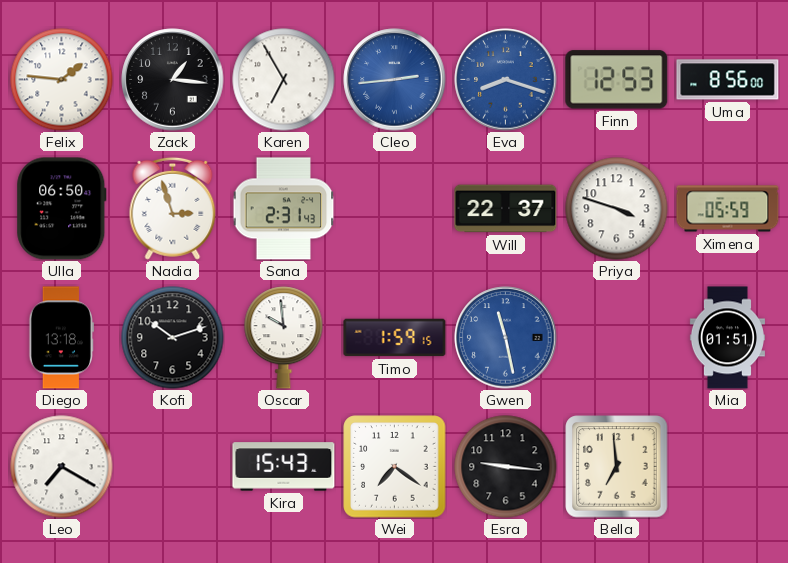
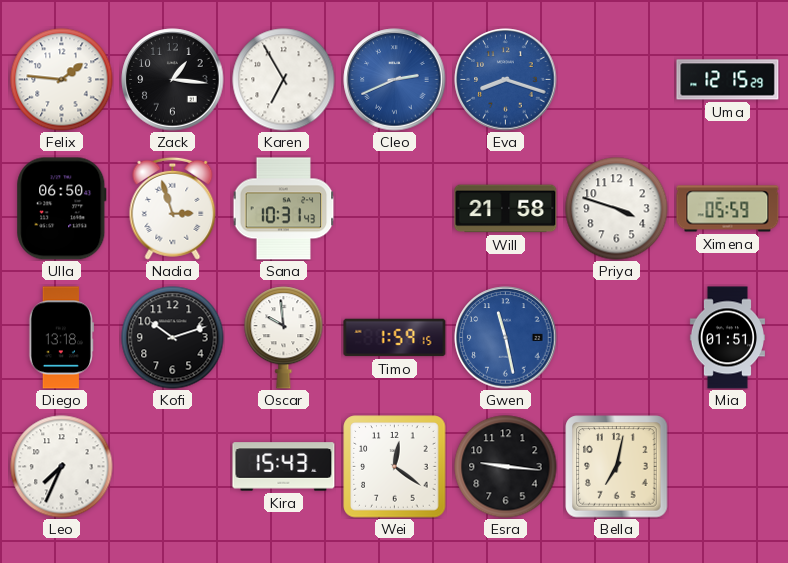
Cleo: 2:44 -> 2:41
Finn: 12:53 -> none
Uma: 8:56 -> 12:15
Sana: 2:31 -> 10:31
Will: 22:37 -> 21:58
Leo: 7:20 -> 7:34
Wei: 7:21 -> 12:21
Bella: 6:59 -> 7:02
